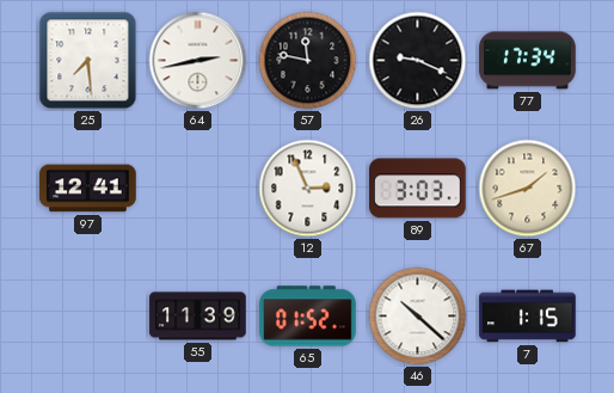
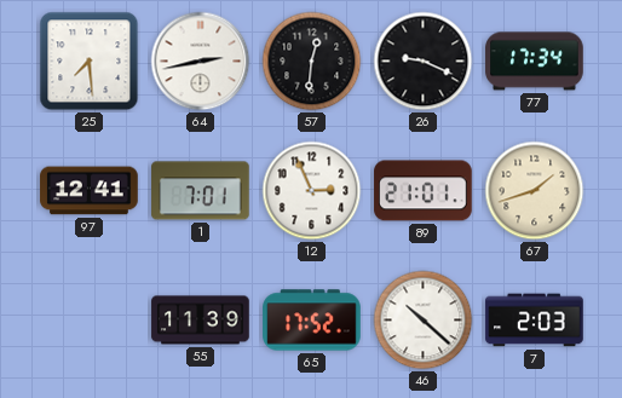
57: 11:47 -> 12:31
1: none -> 7:01
89: 3:03 -> 21:01
65: 01:52 -> 17:52
7: 1:15 -> 2:03
